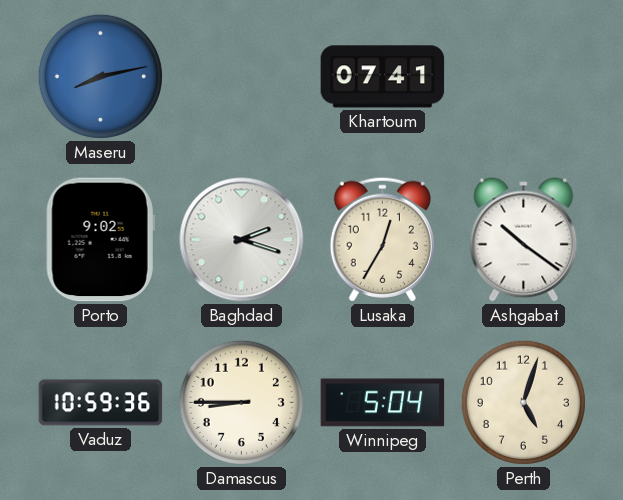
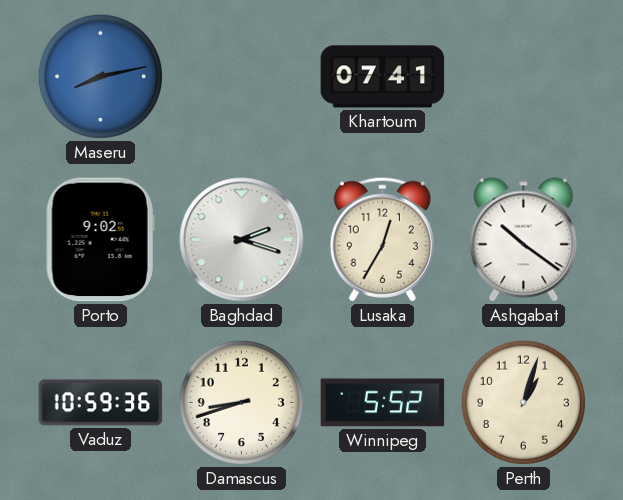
Damascus: 8:45 -> 8:42
Winnipeg: 5:04 -> 5:52
Perth: 5:03 -> 1:03
